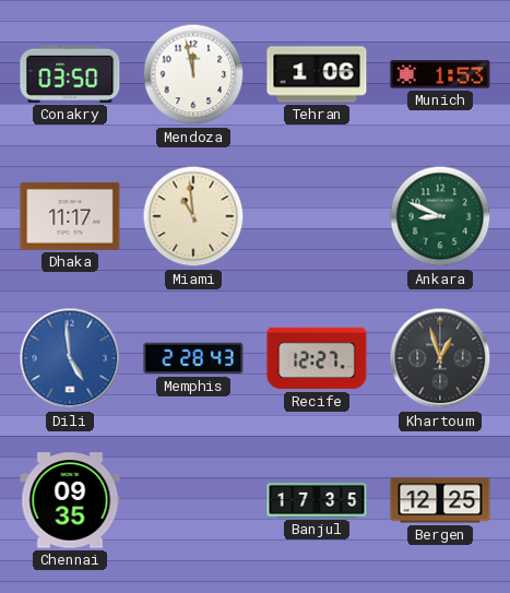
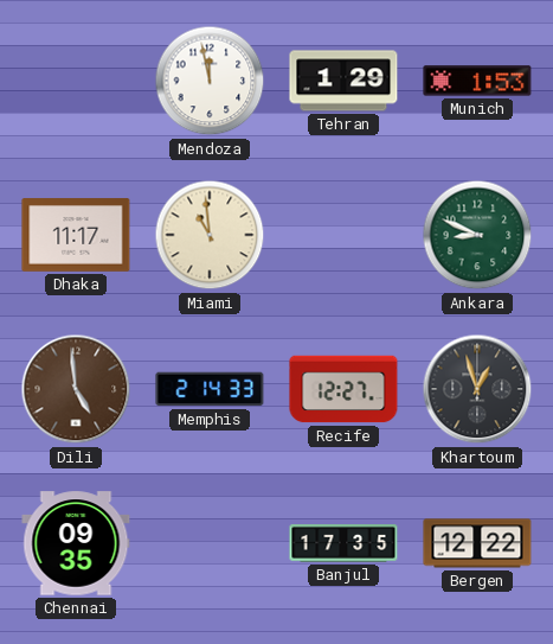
Conakry: 03:50 -> none
Tehran: 1:06 -> 1:29
Dili dial: blue -> brown
Memphis: 2:28 -> 2:14
Bergen: 12:25 -> 12:22
